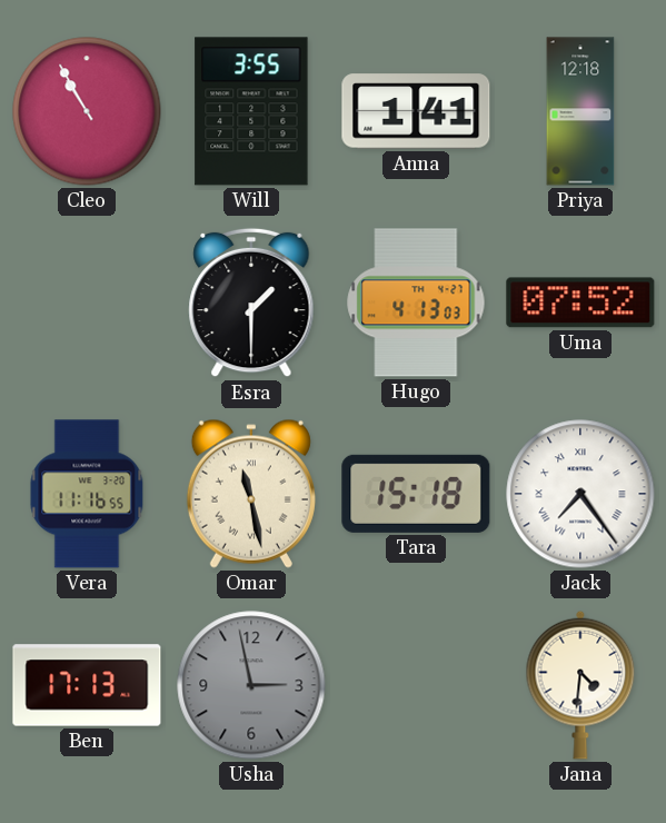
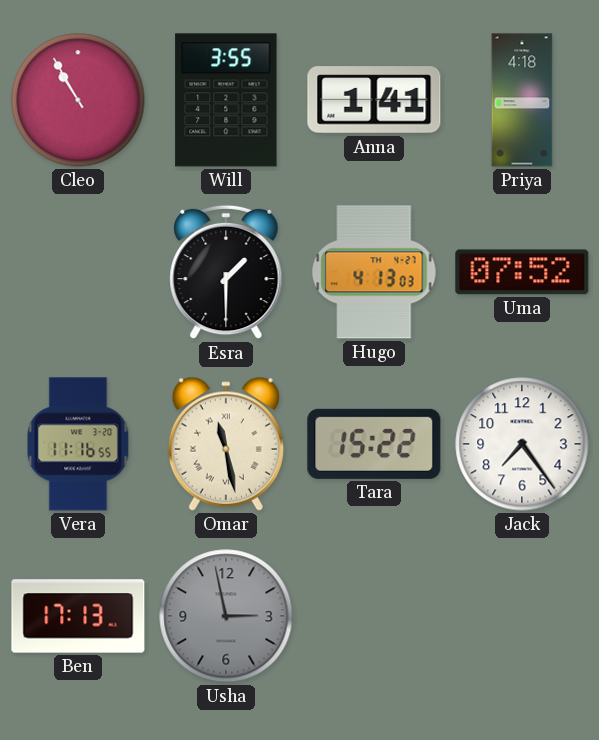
Priya: 12:18 -> 4:18
Tara: 15:18 -> 15:22
Jack numerals: Roman -> Arabic
Jana: 4:31 -> none
